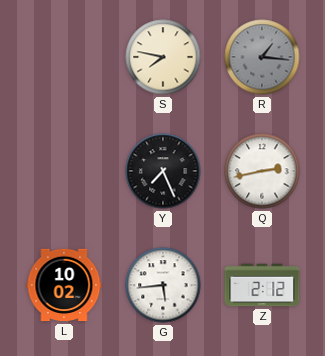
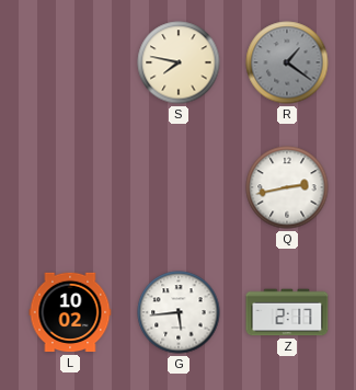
R: 1:16 -> 1:21
Y: 7:26 -> none
Z: 2:12 -> 2:17
